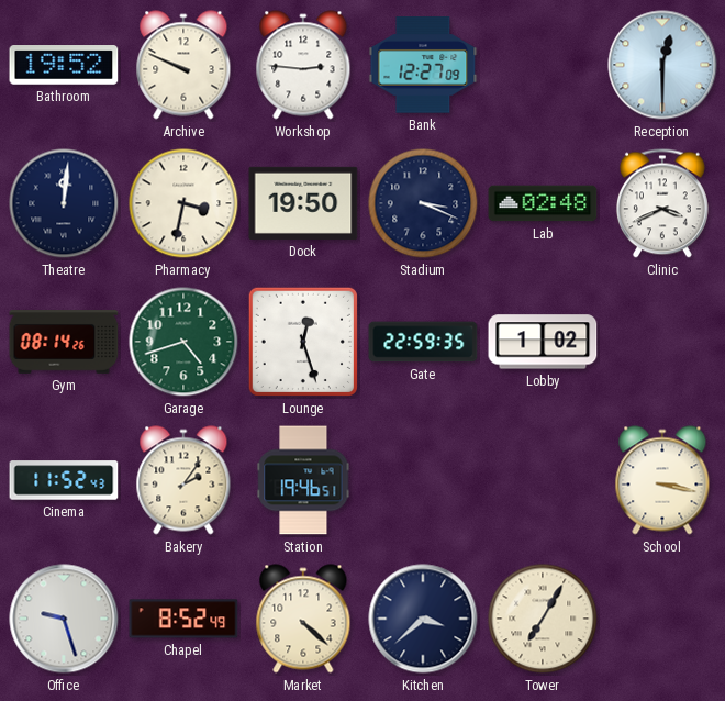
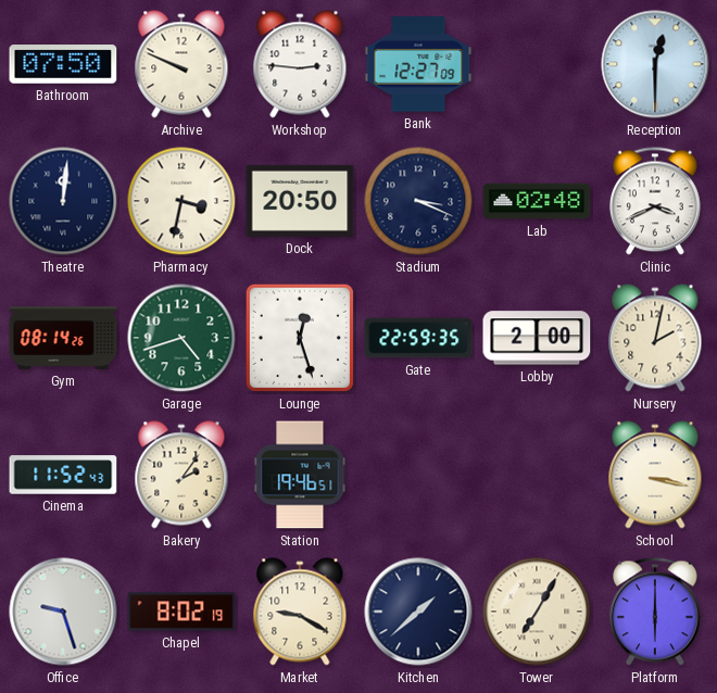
Bathroom: 19:52 -> 07:50
Dock: 19:50 -> 20:50
Lobby: 1:02 -> 2:00
Nursery: none -> 2:02
Chapel: 8:52 -> 8:02
Market: 4:22 -> 9:20
Kitchen: 3:38 -> 1:38
Platform: none -> 6:00
